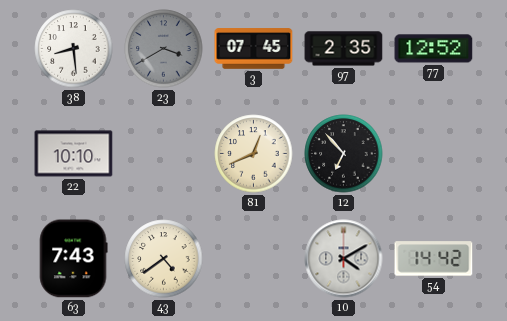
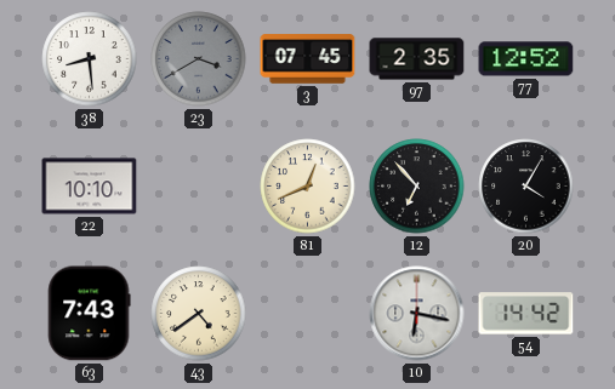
20: none -> 4:05
10: 4:10 -> 6:17
